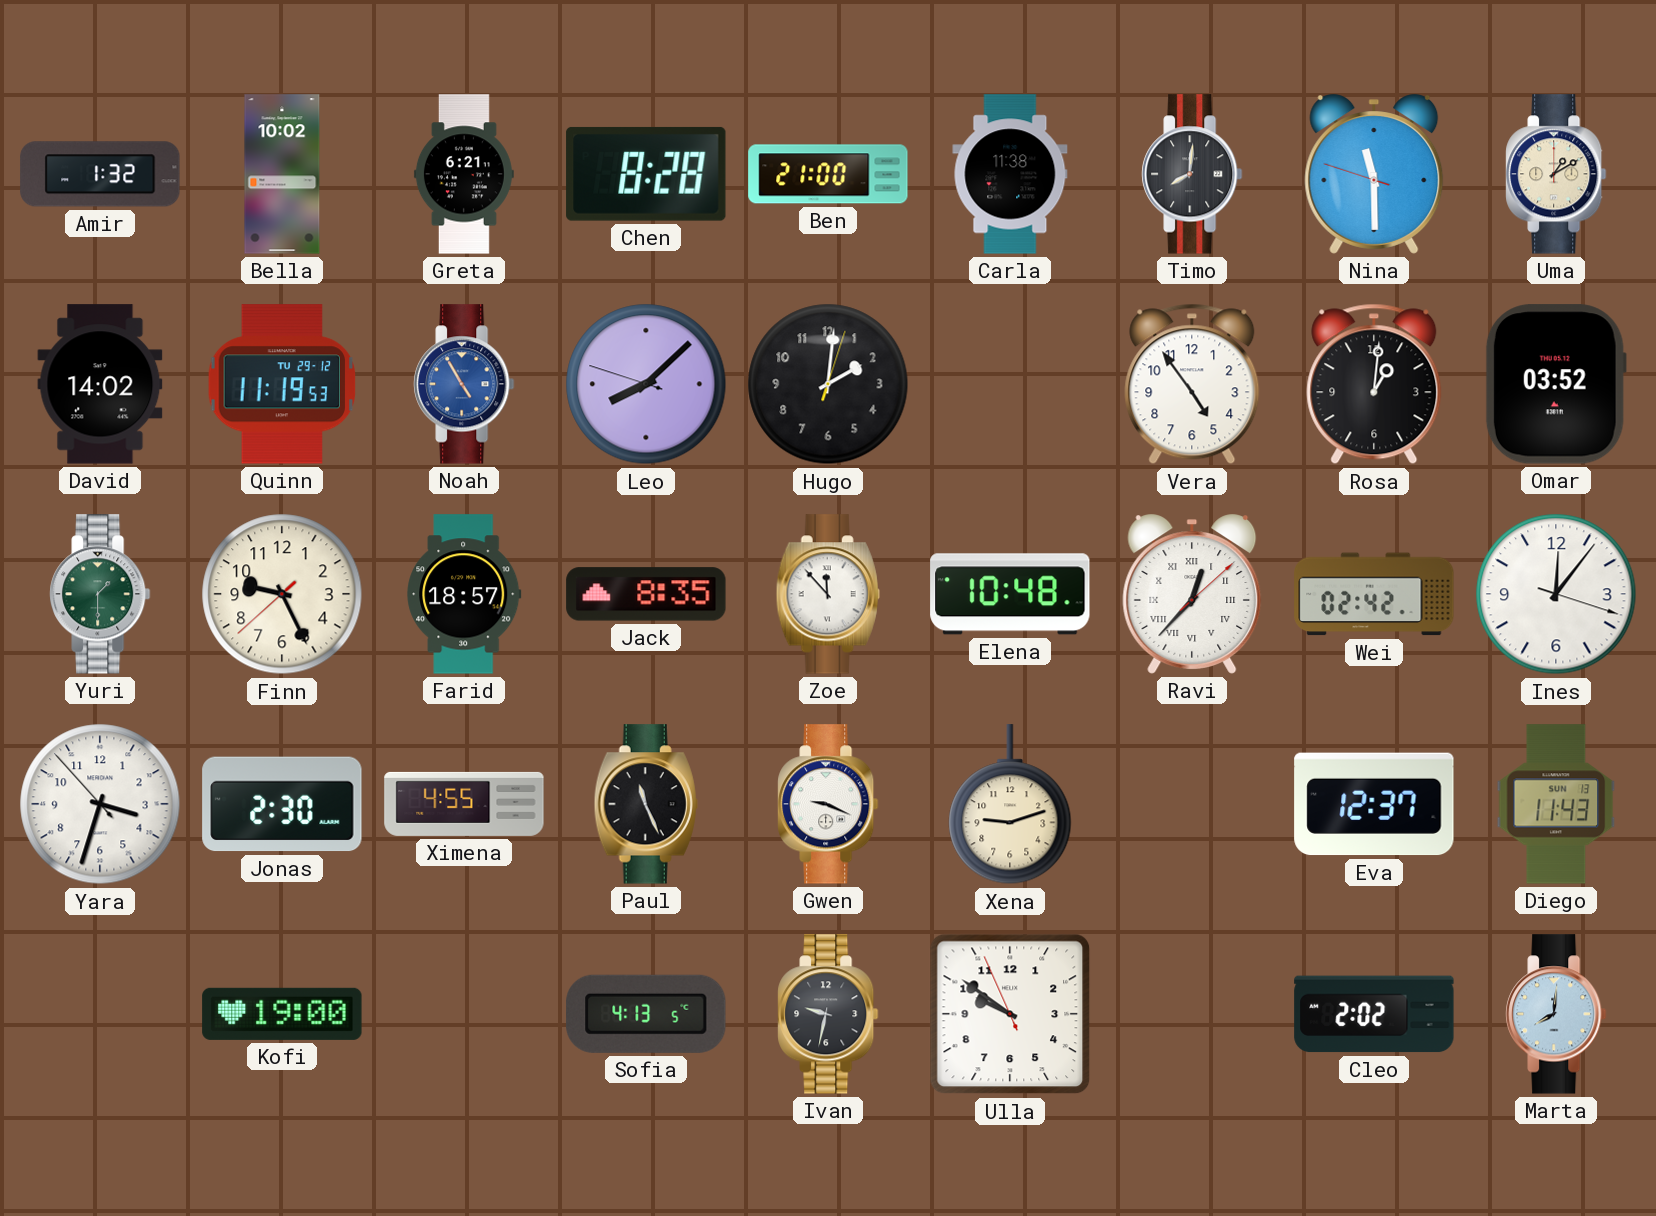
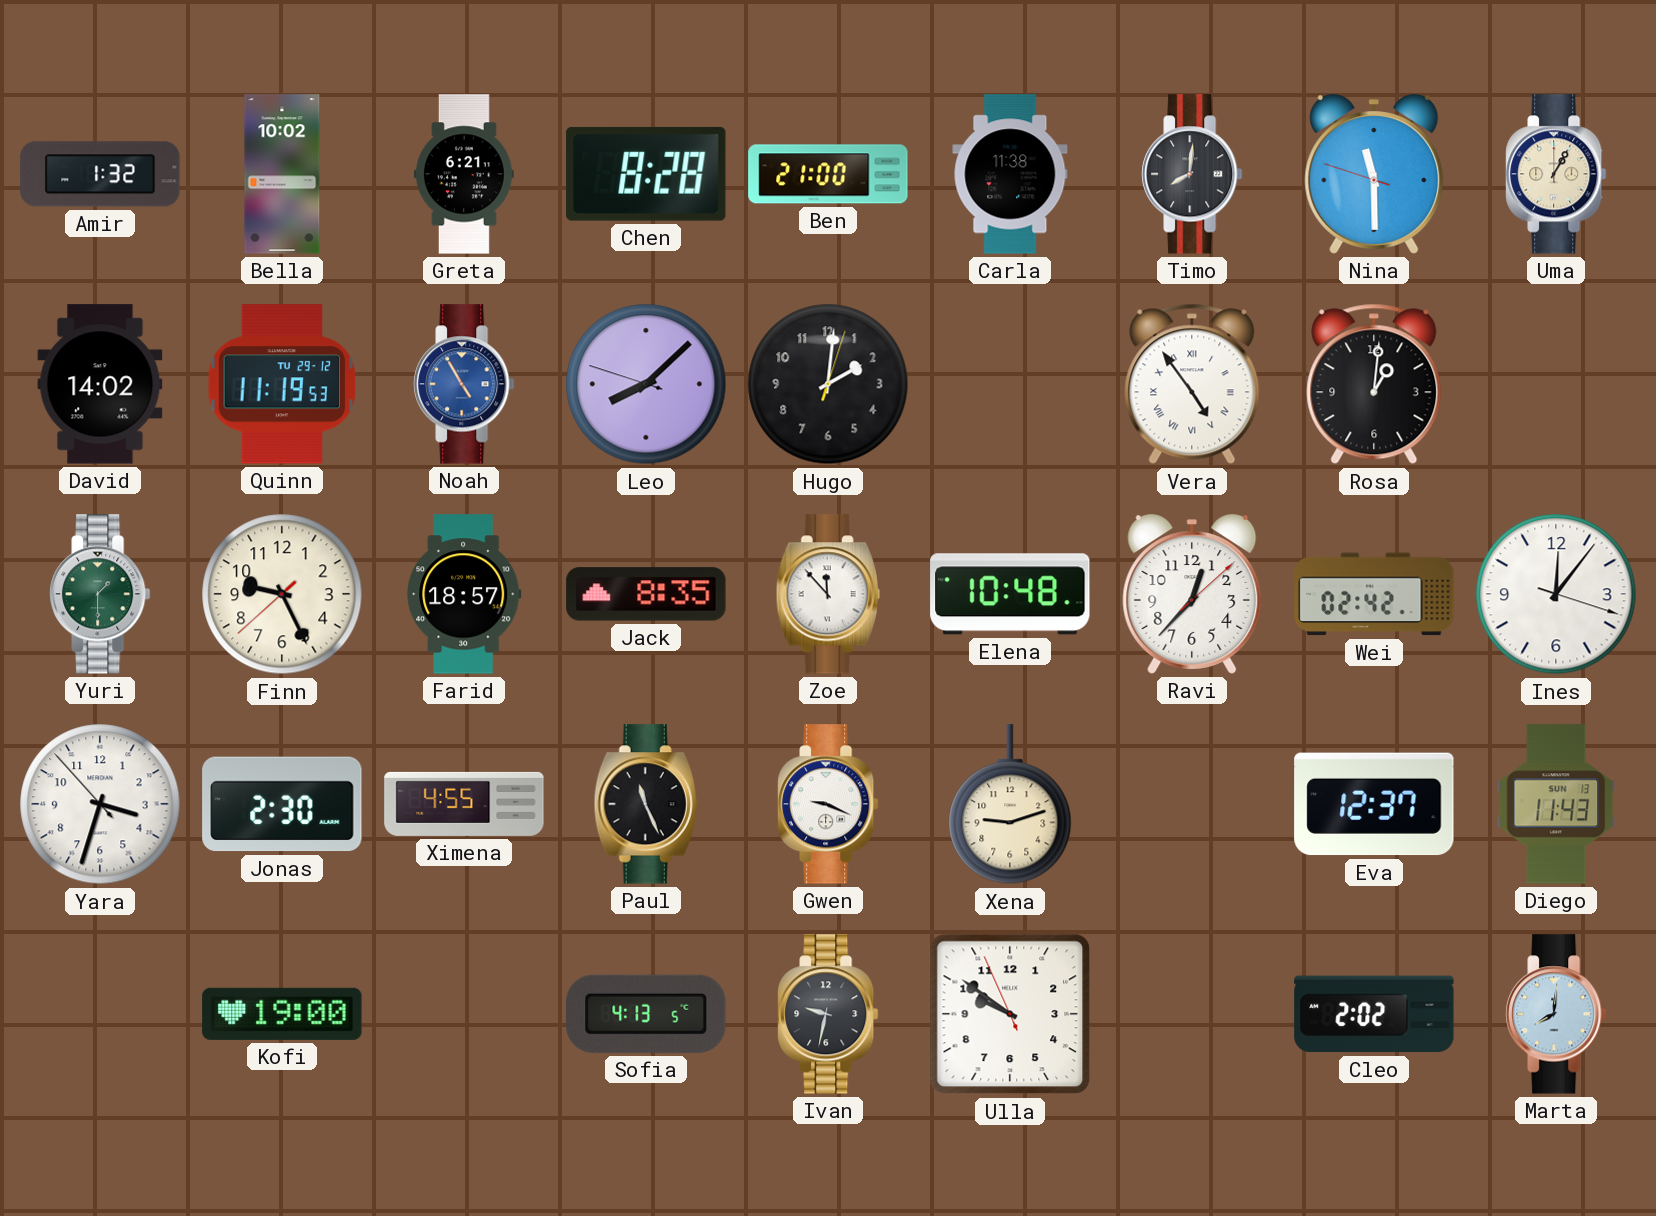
Uma: 1:10 -> 1:05
Vera numerals: Arabic -> Roman
Omar: 03:52 -> none
Ravi numerals: Roman -> Arabic
